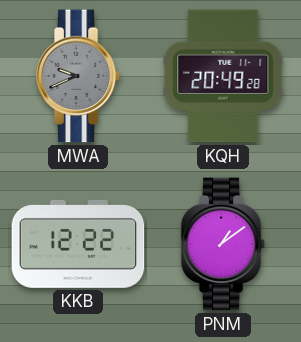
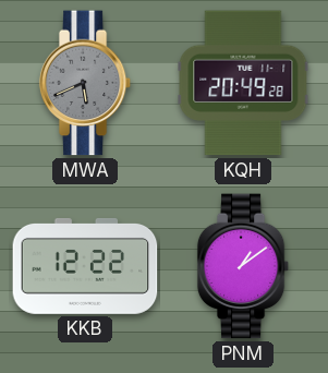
MWA: 9:41 -> 5:41
